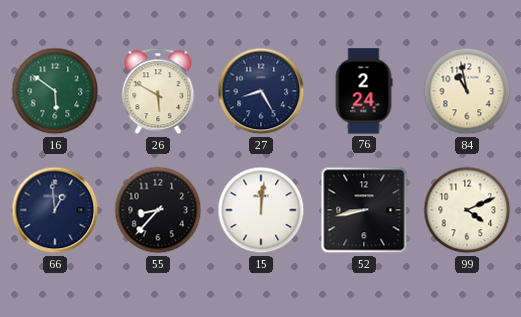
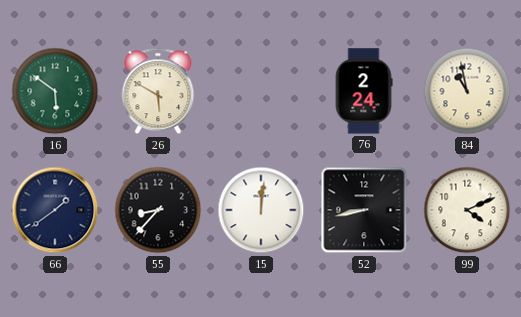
27: 8:25 -> none
66: 12:59 -> 1:39
